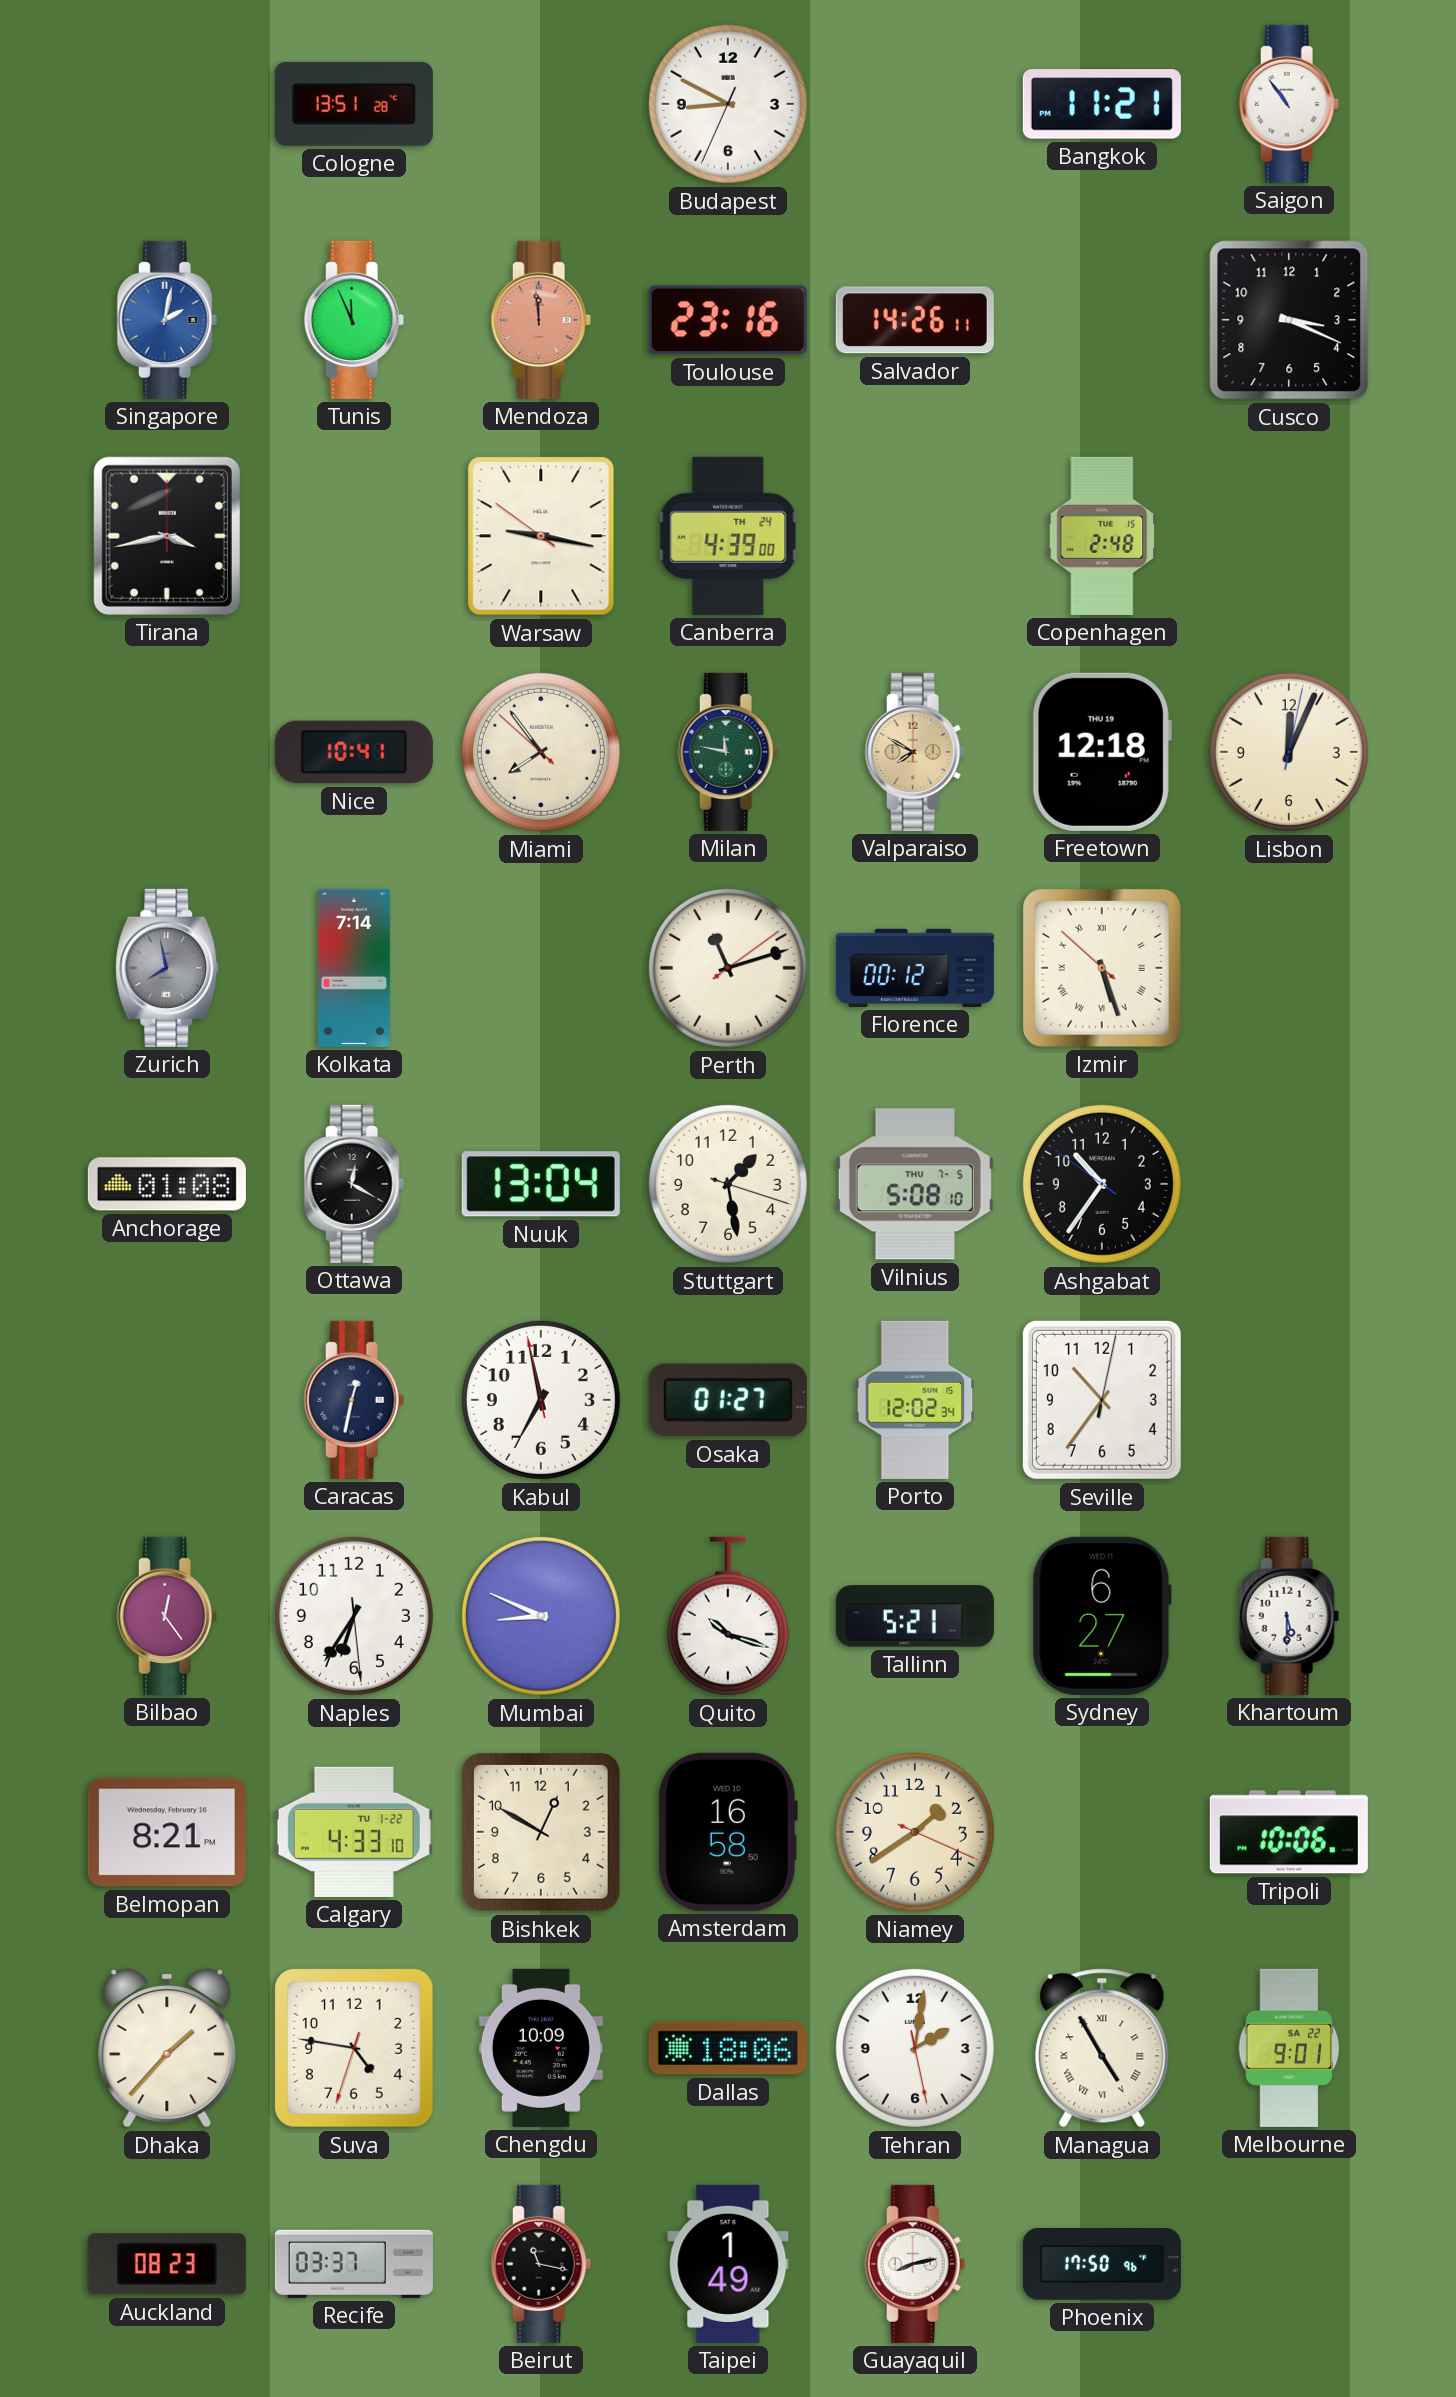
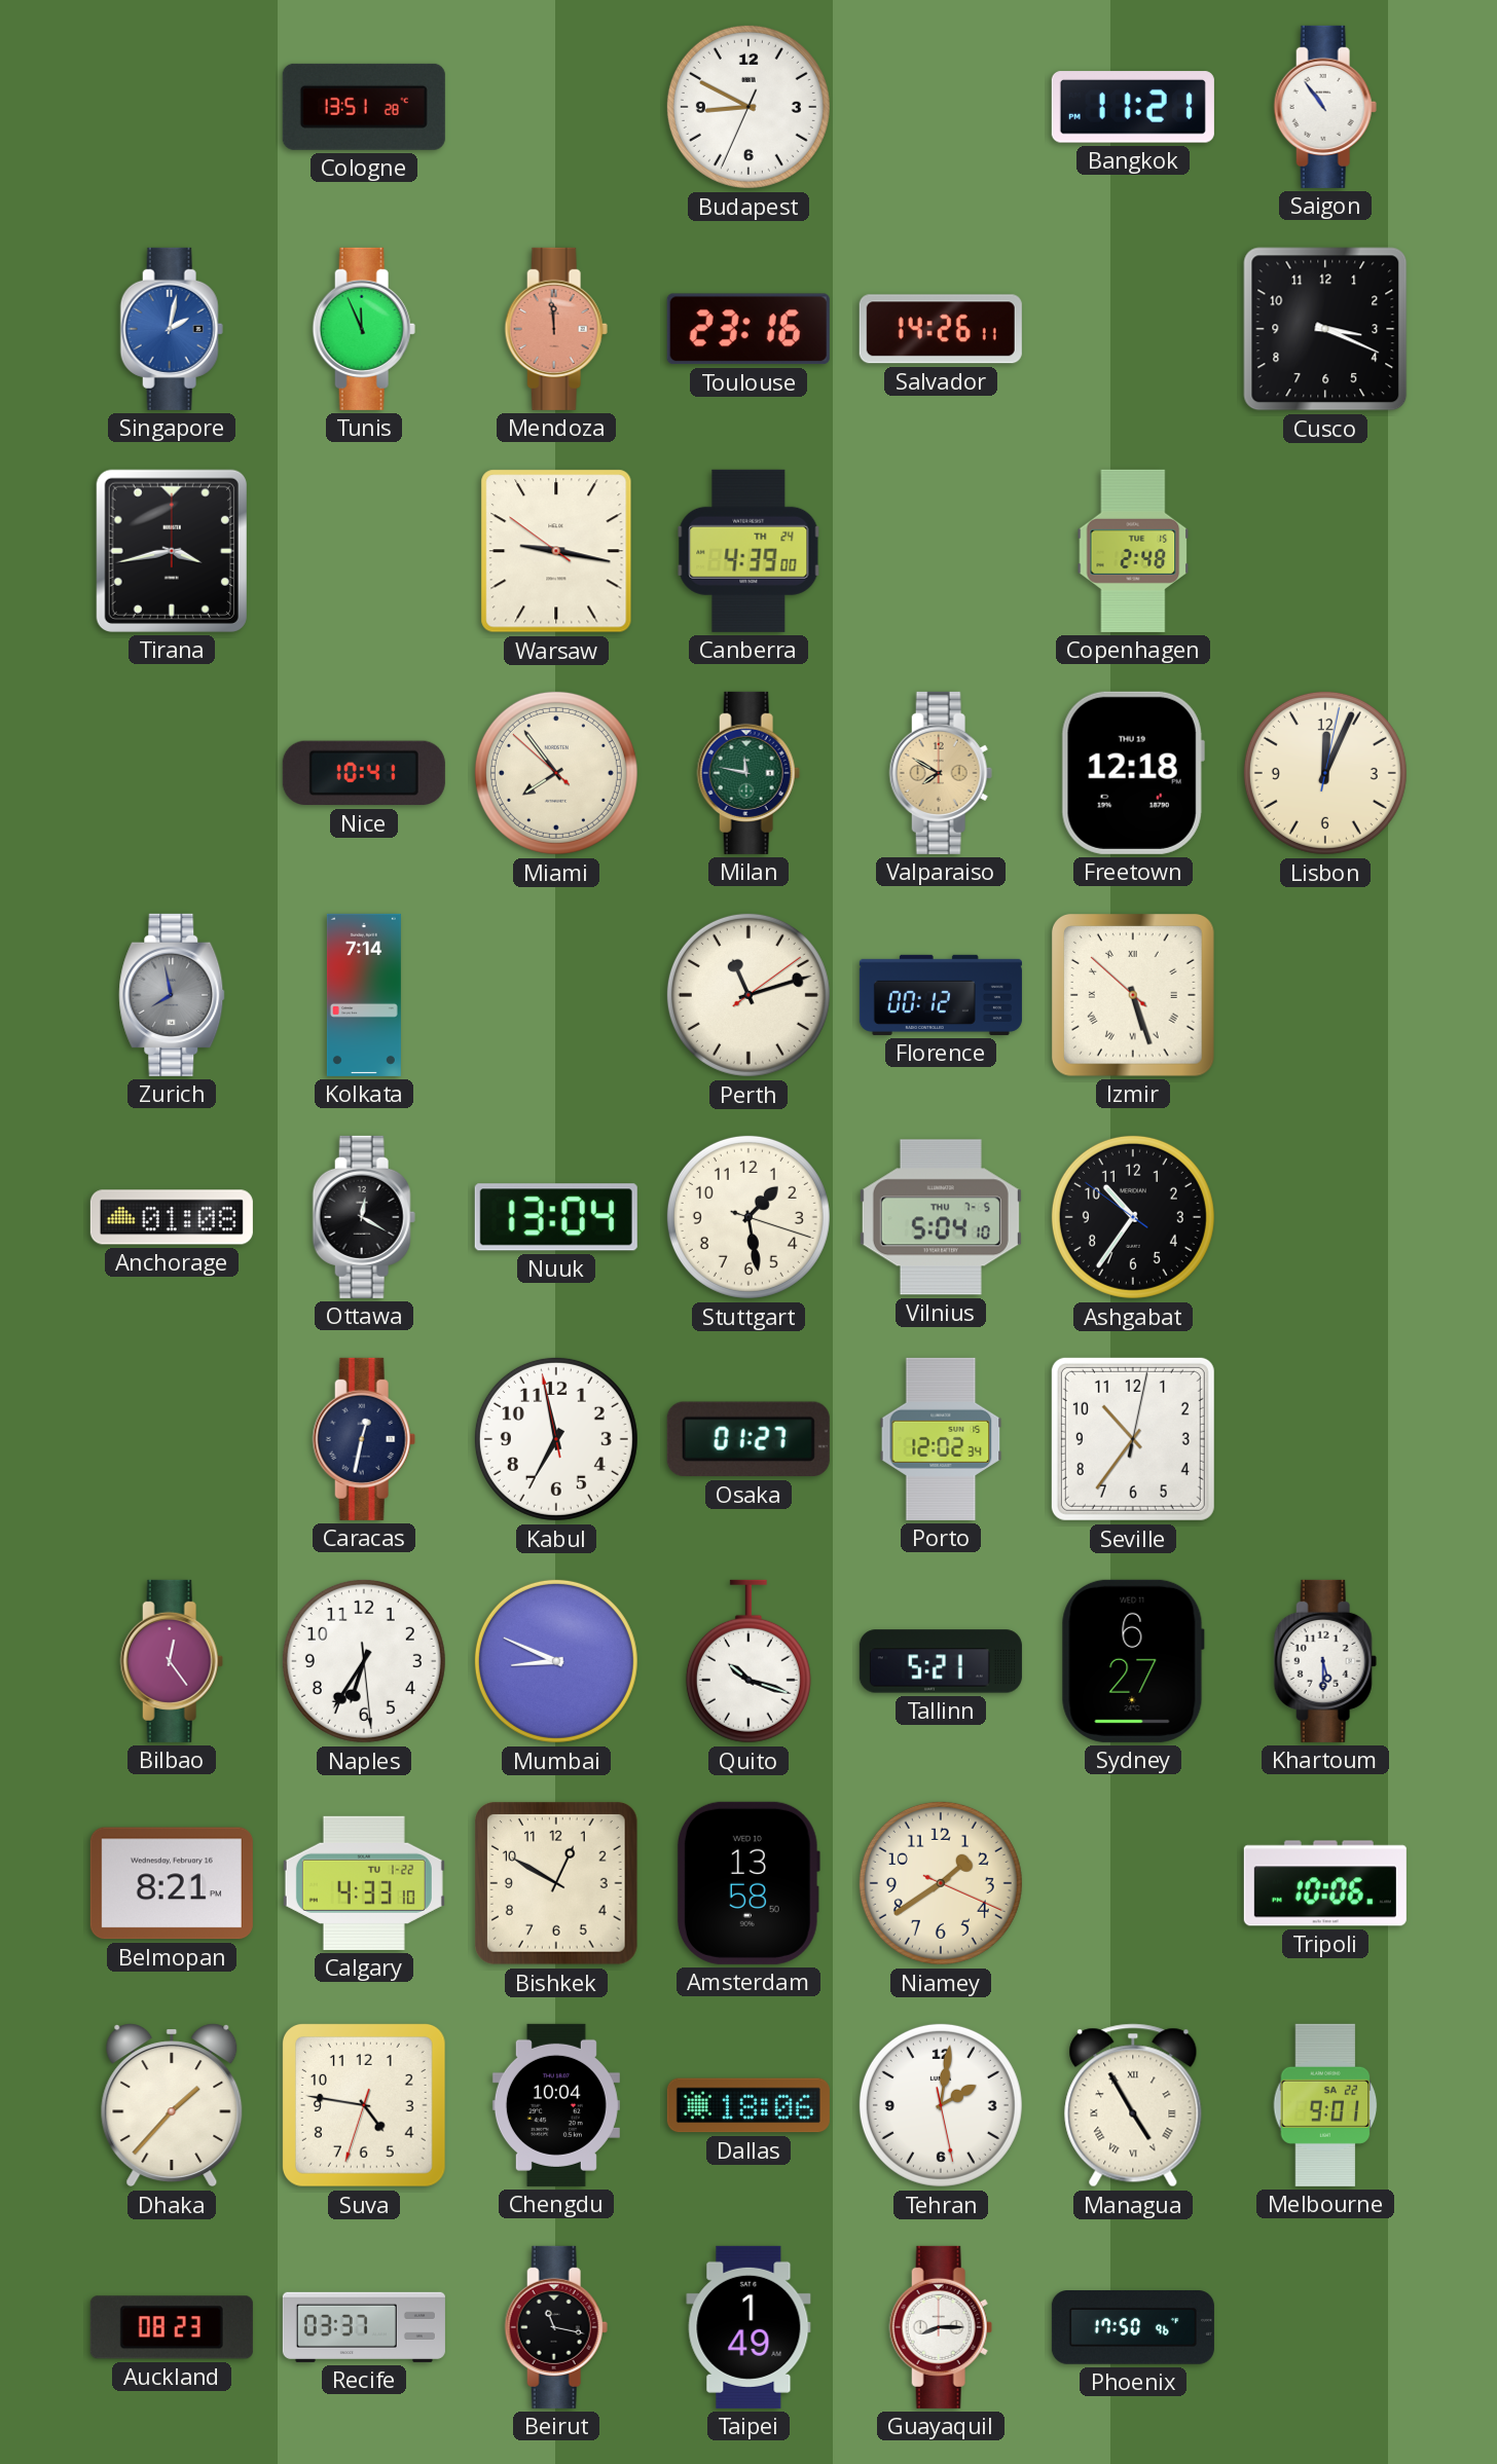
Vilnius: 5:08 -> 5:04
Amsterdam: 16:58 -> 13:58
Chengdu: 10:09 -> 10:04
Guayaquil: 8:13 -> 8:15
